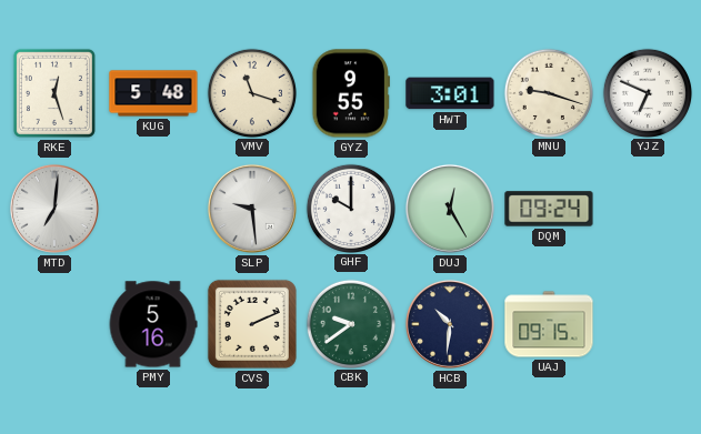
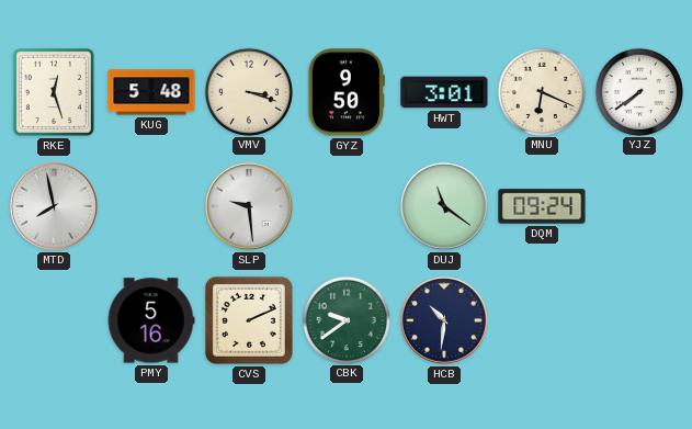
VMV: 11:18 -> 3:18
GYZ: 9:55 -> 9:50
MNU: 9:18 -> 6:19
YJZ: 6:49 -> 7:39
MTD: 7:01 -> 7:58
GHF: 10:00 -> none
DUJ: 12:25 -> 11:21
UAJ: 09:15 -> none
